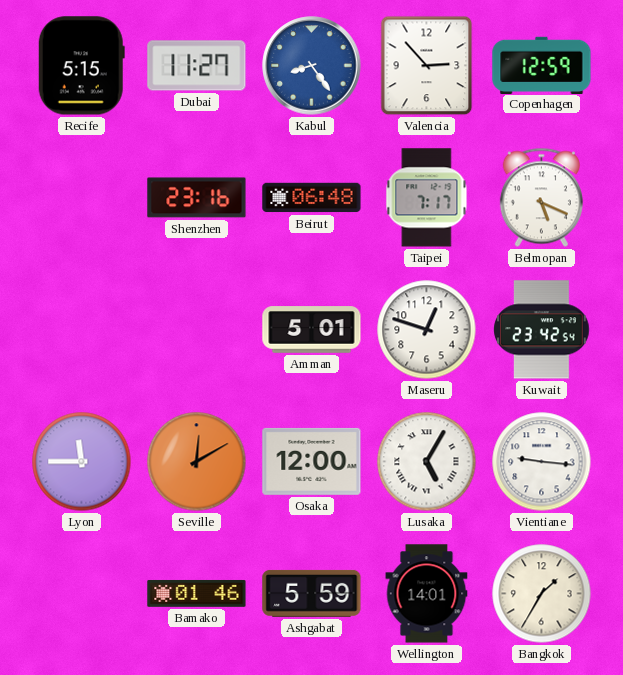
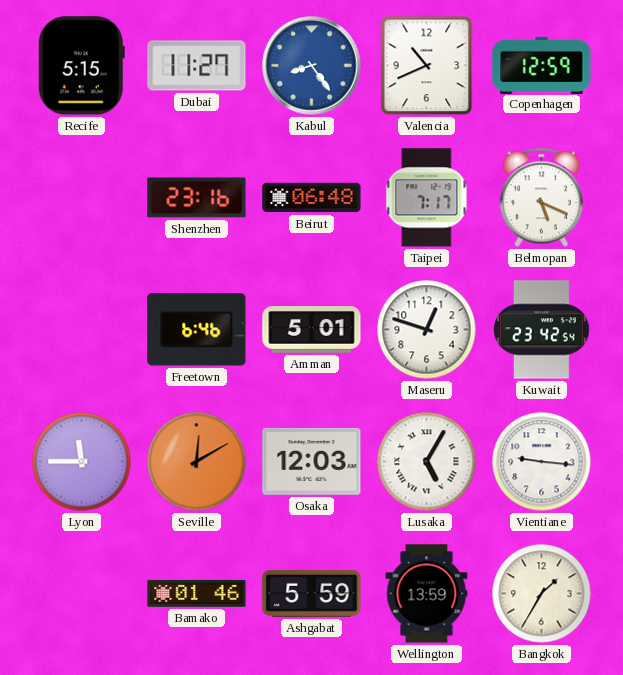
Valencia: 2:53 -> 10:41
Freetown: none -> 6:46
Osaka: 12:00 -> 12:03
Wellington: 14:01 -> 13:59
